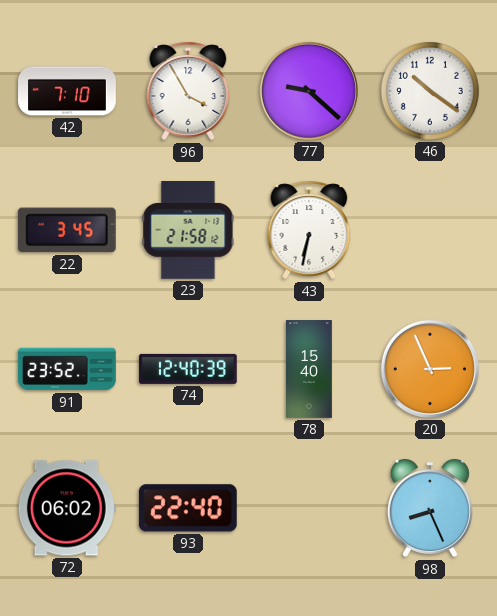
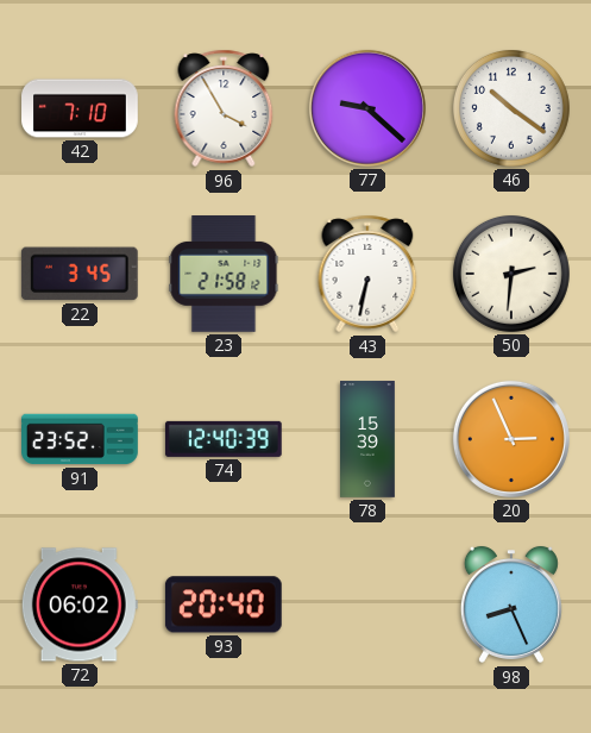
50: none -> 2:31
78: 15:40 -> 15:39
93: 22:40 -> 20:40
